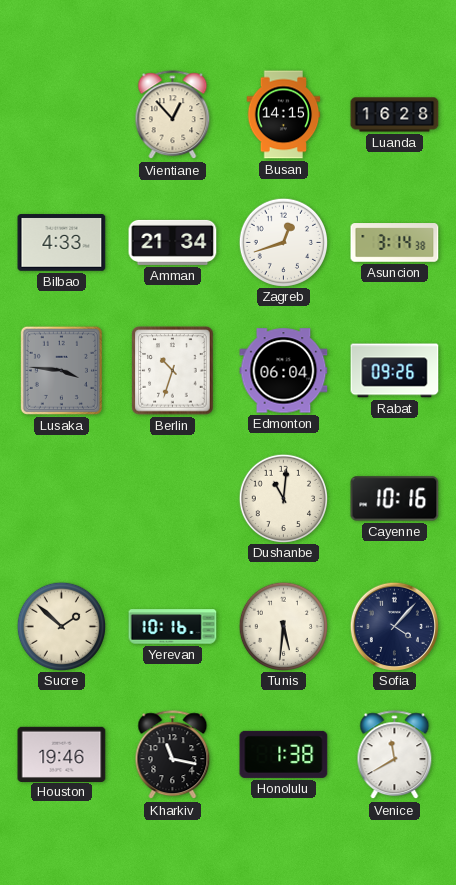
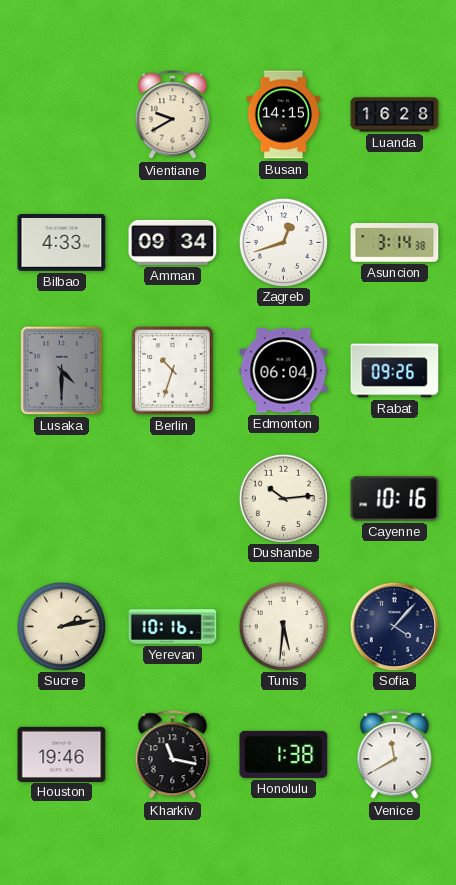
Vientiane: 12:53 -> 9:40
Amman: 21:34 -> 09:34
Lusaka: 3:46 -> 4:30
Dushanbe: 11:01 -> 10:14
Sucre: 1:52 -> 2:13
